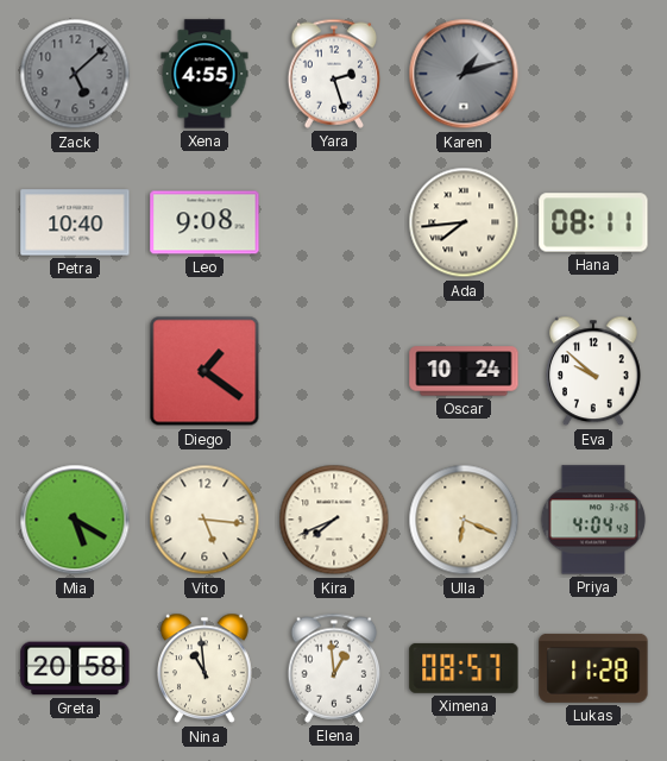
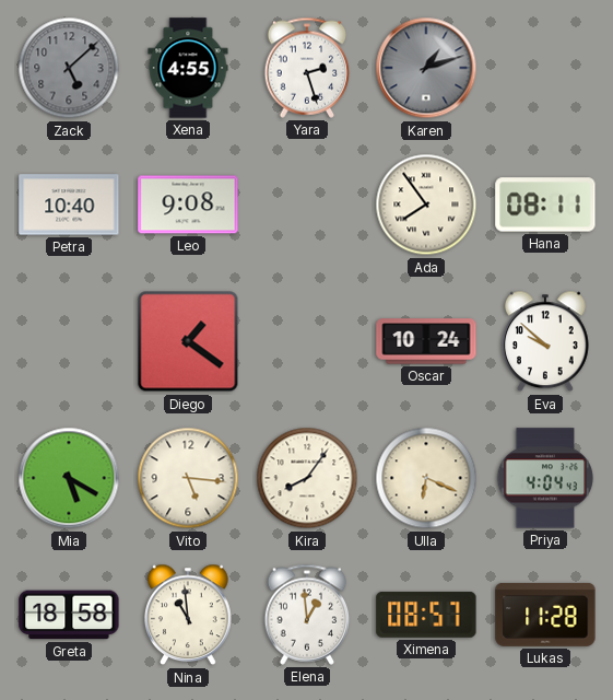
Ada: 7:44 -> 7:54
Kira: 7:41 -> 8:06
Greta: 20:58 -> 18:58
